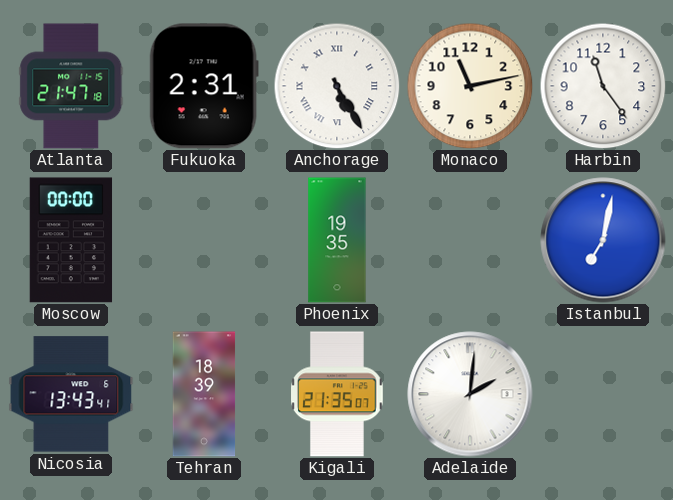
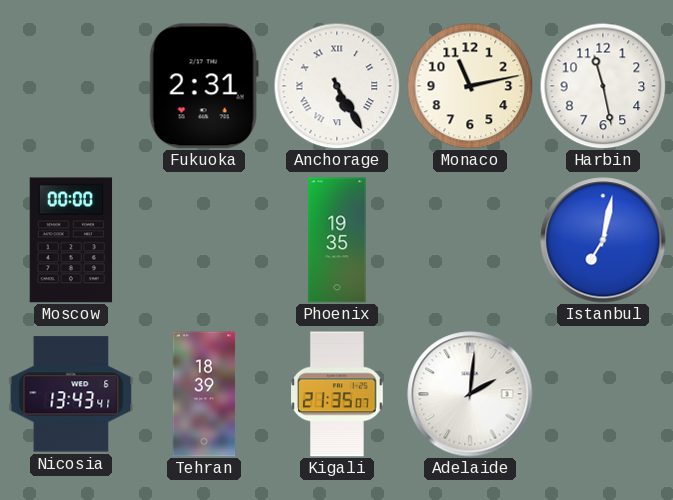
Atlanta: 21:47 -> none
Harbin: 11:24 -> 11:28
